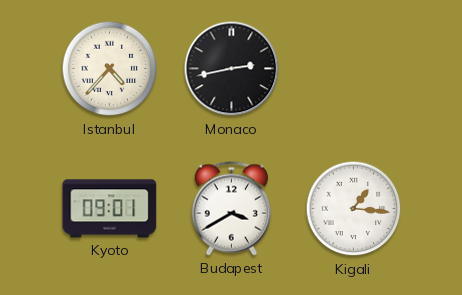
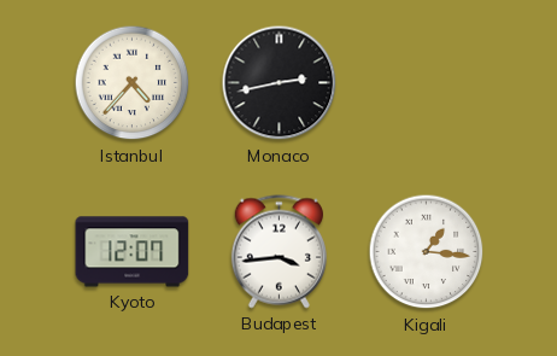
Kyoto: 09:01 -> 12:07
Budapest: 3:40 -> 3:44
